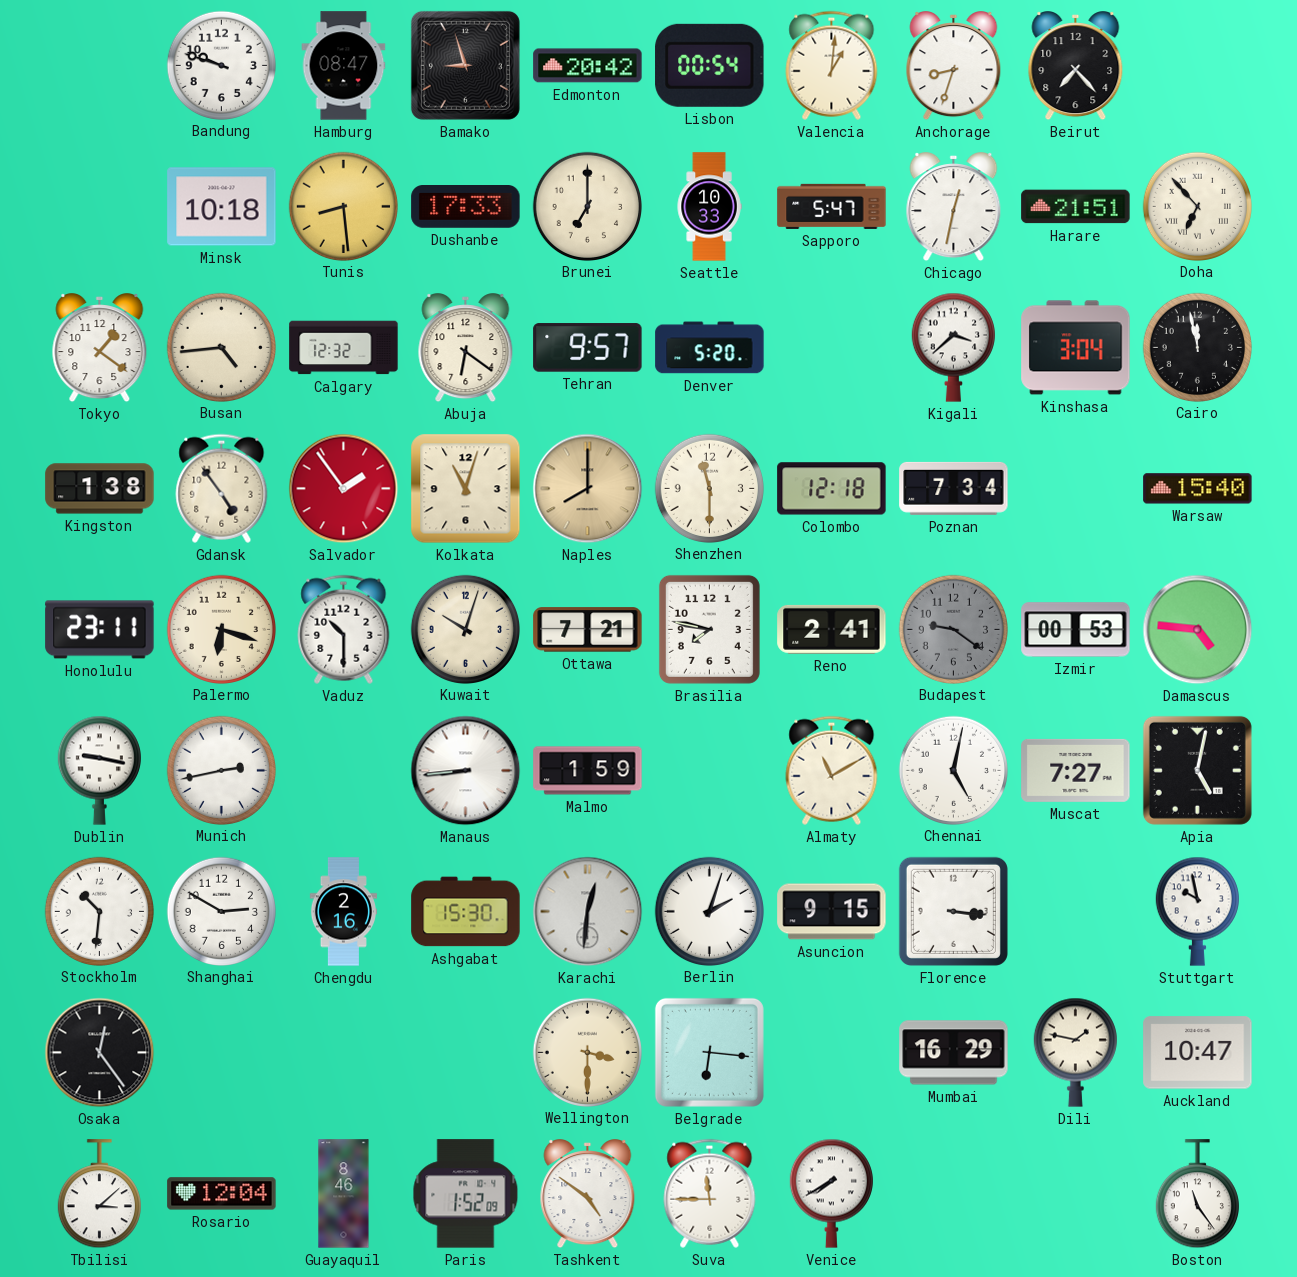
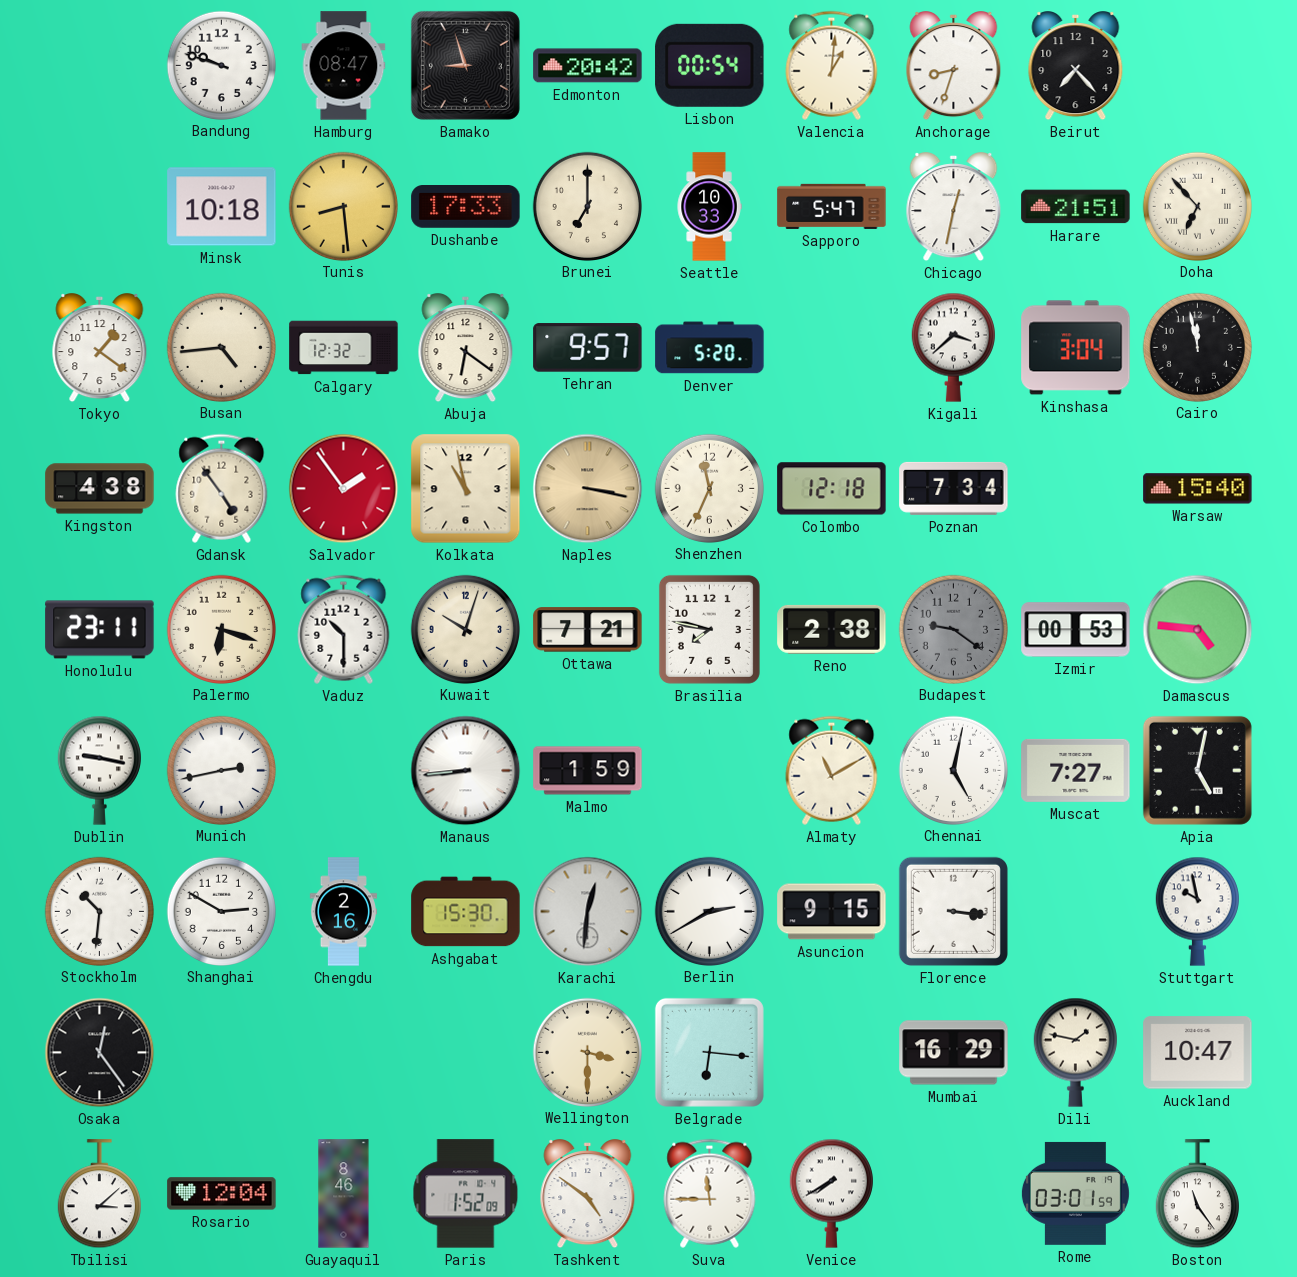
Kingston: 1:38 -> 4:38
Kolkata: 11:03 -> 10:58
Naples: 8:00 -> 3:17
Shenzhen: 11:30 -> 11:34
Reno: 2:41 -> 2:38
Berlin: 2:03 -> 2:40
Rome: none -> 03:01
